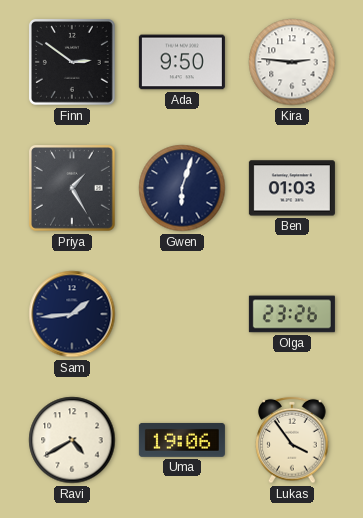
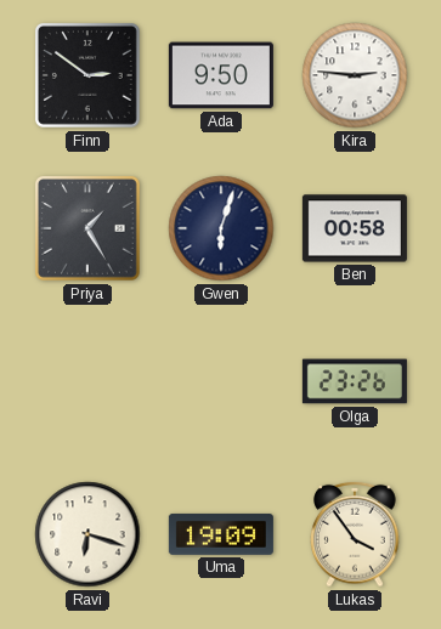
Ben: 01:03 -> 00:58
Sam: 1:44 -> none
Ravi: 4:40 -> 6:18
Uma: 19:06 -> 19:09
